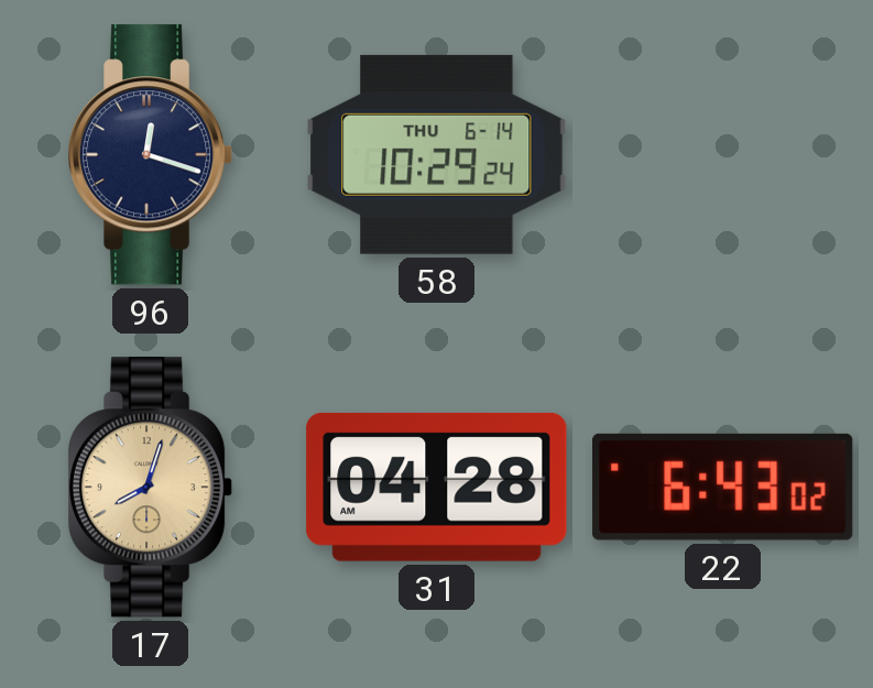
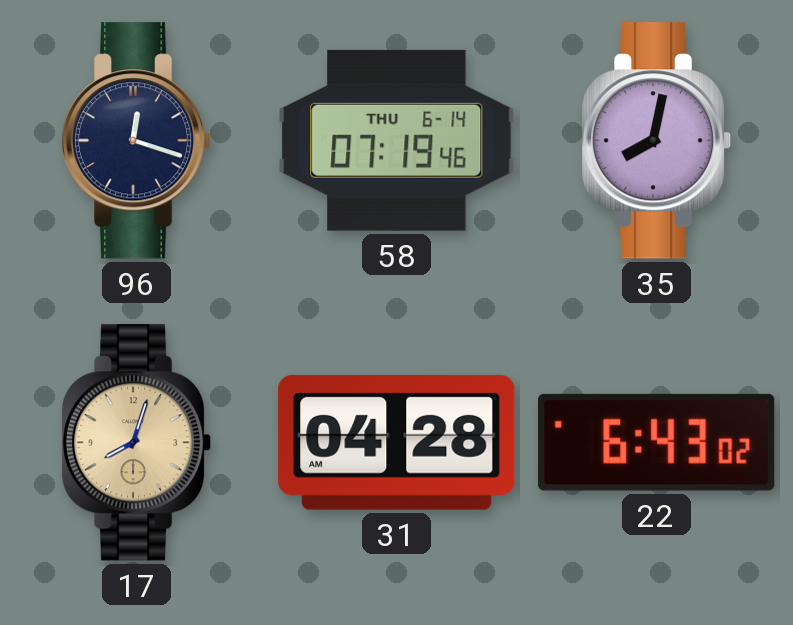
58: 10:29 -> 07:19
35: none -> 8:02
